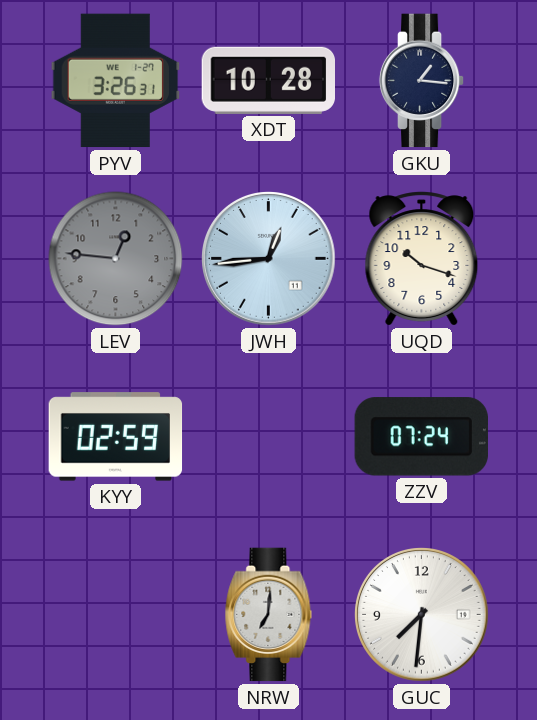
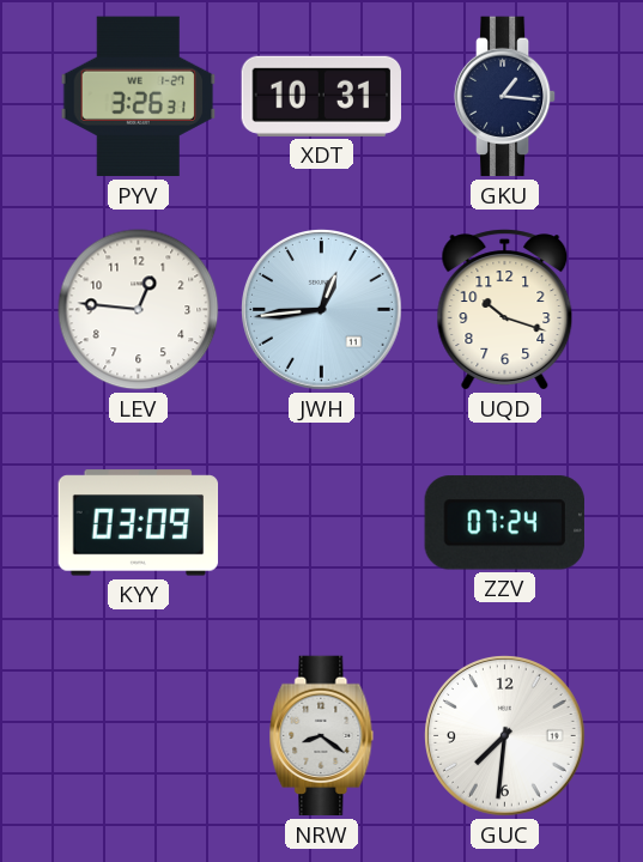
XDT: 10:28 -> 10:31
LEV dial: grey -> white
KYY: 02:59 -> 03:09
NRW: 7:01 -> 8:21
